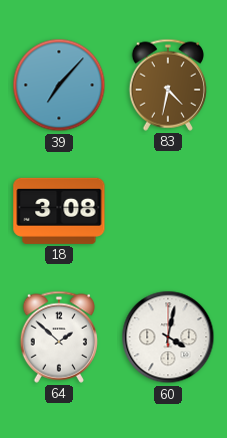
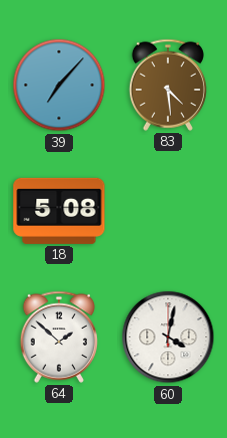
83: 4:32 -> 4:29
18: 3:08 -> 5:08
